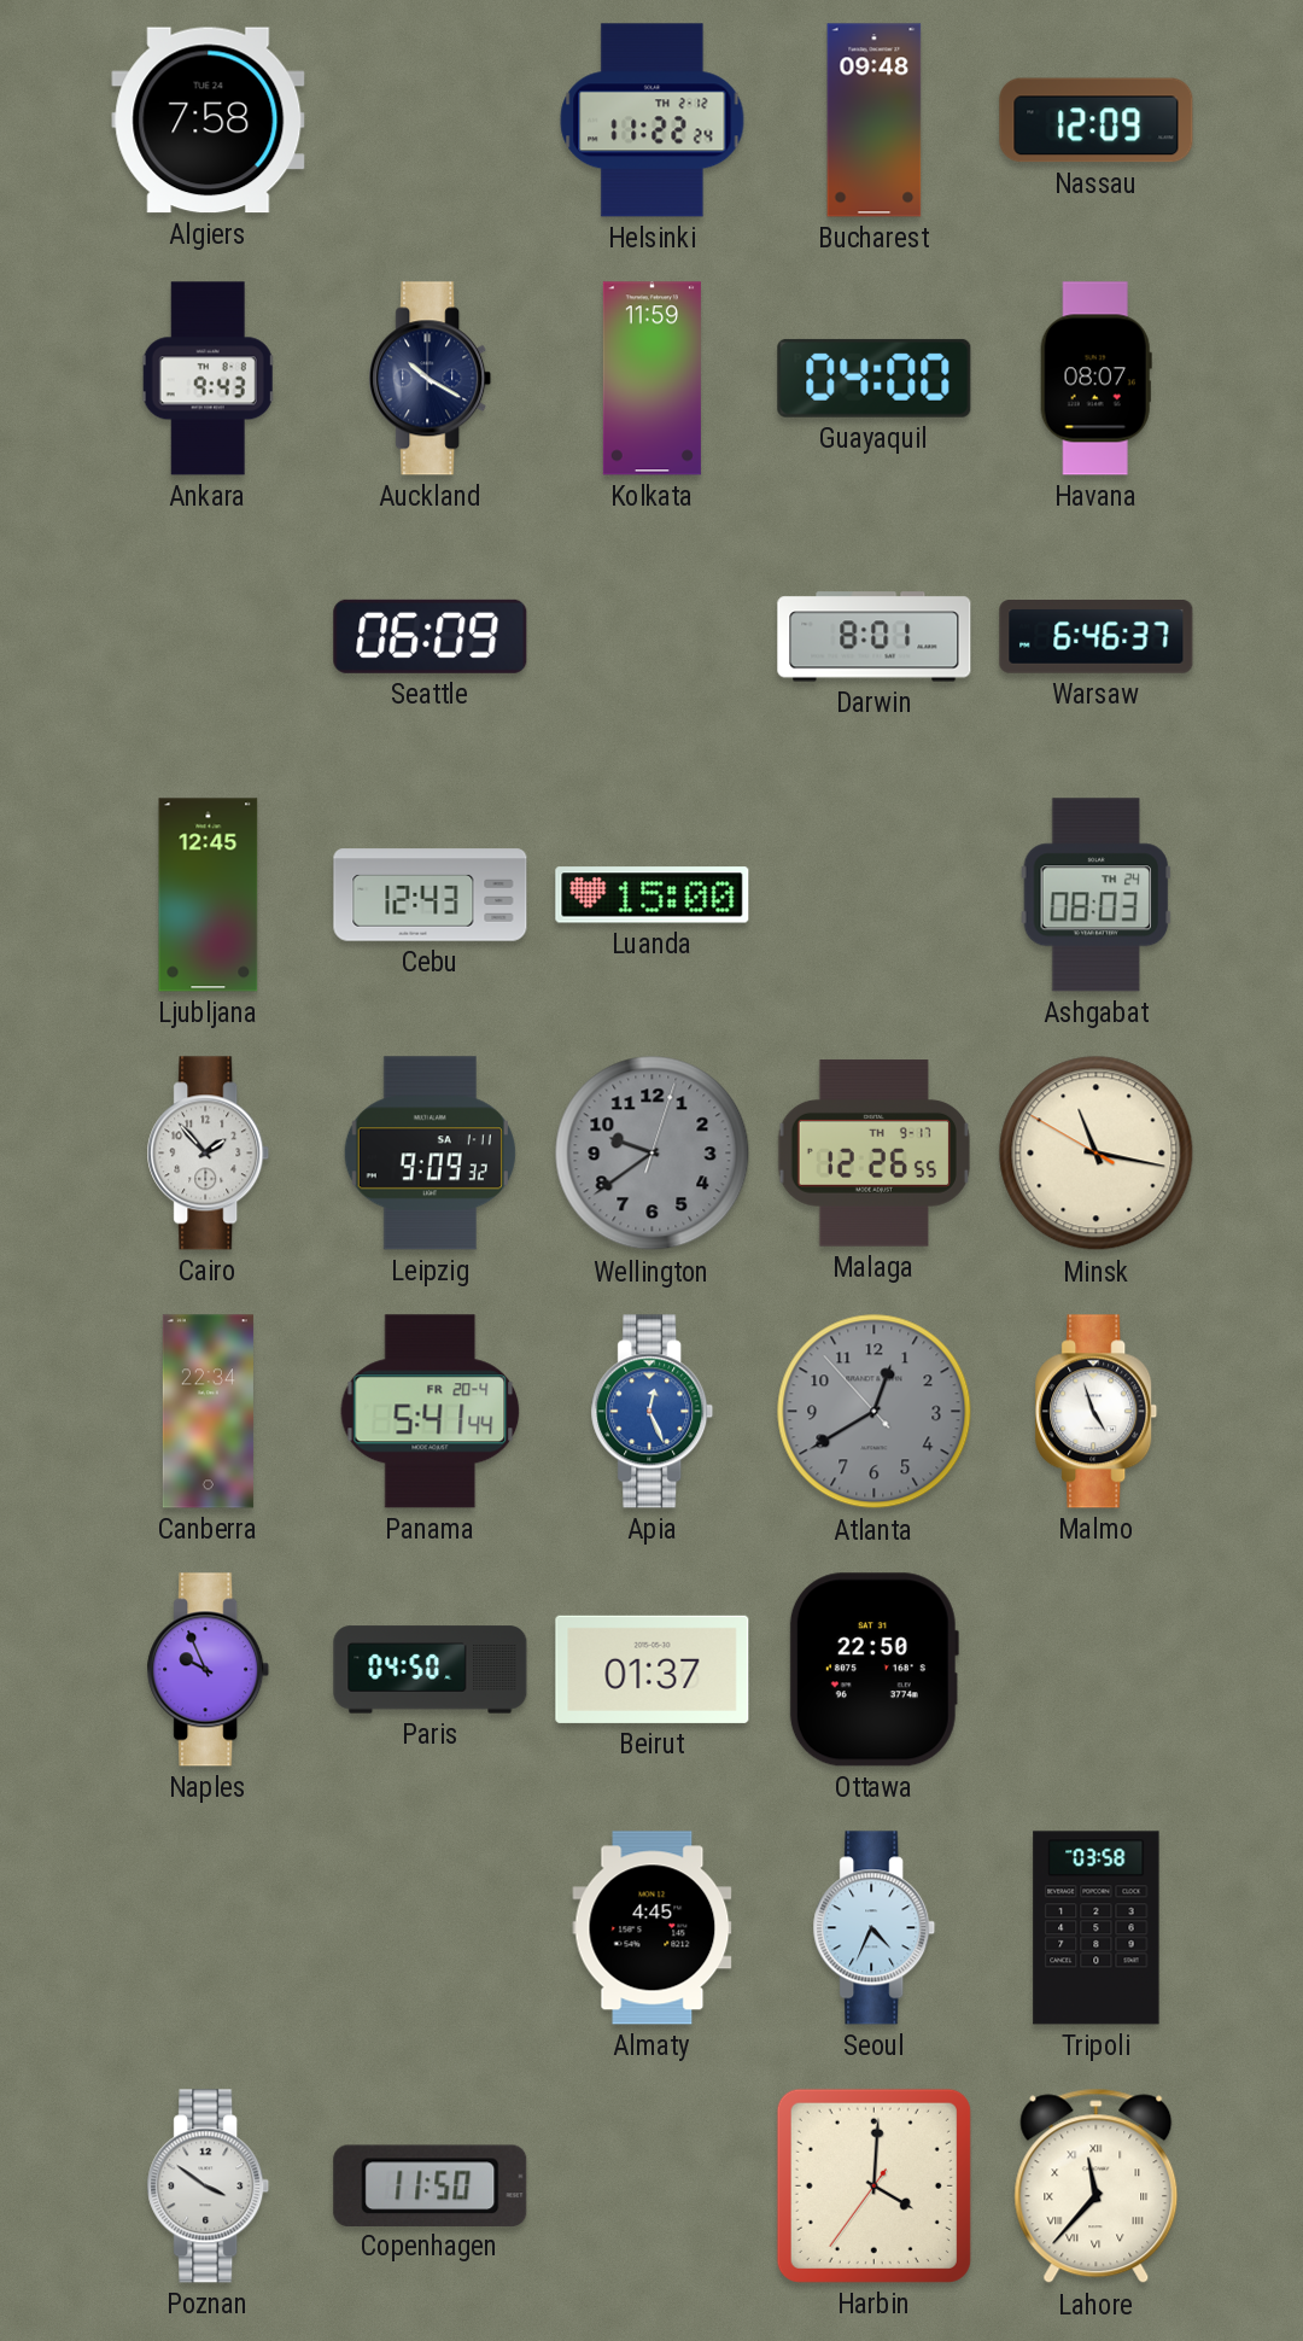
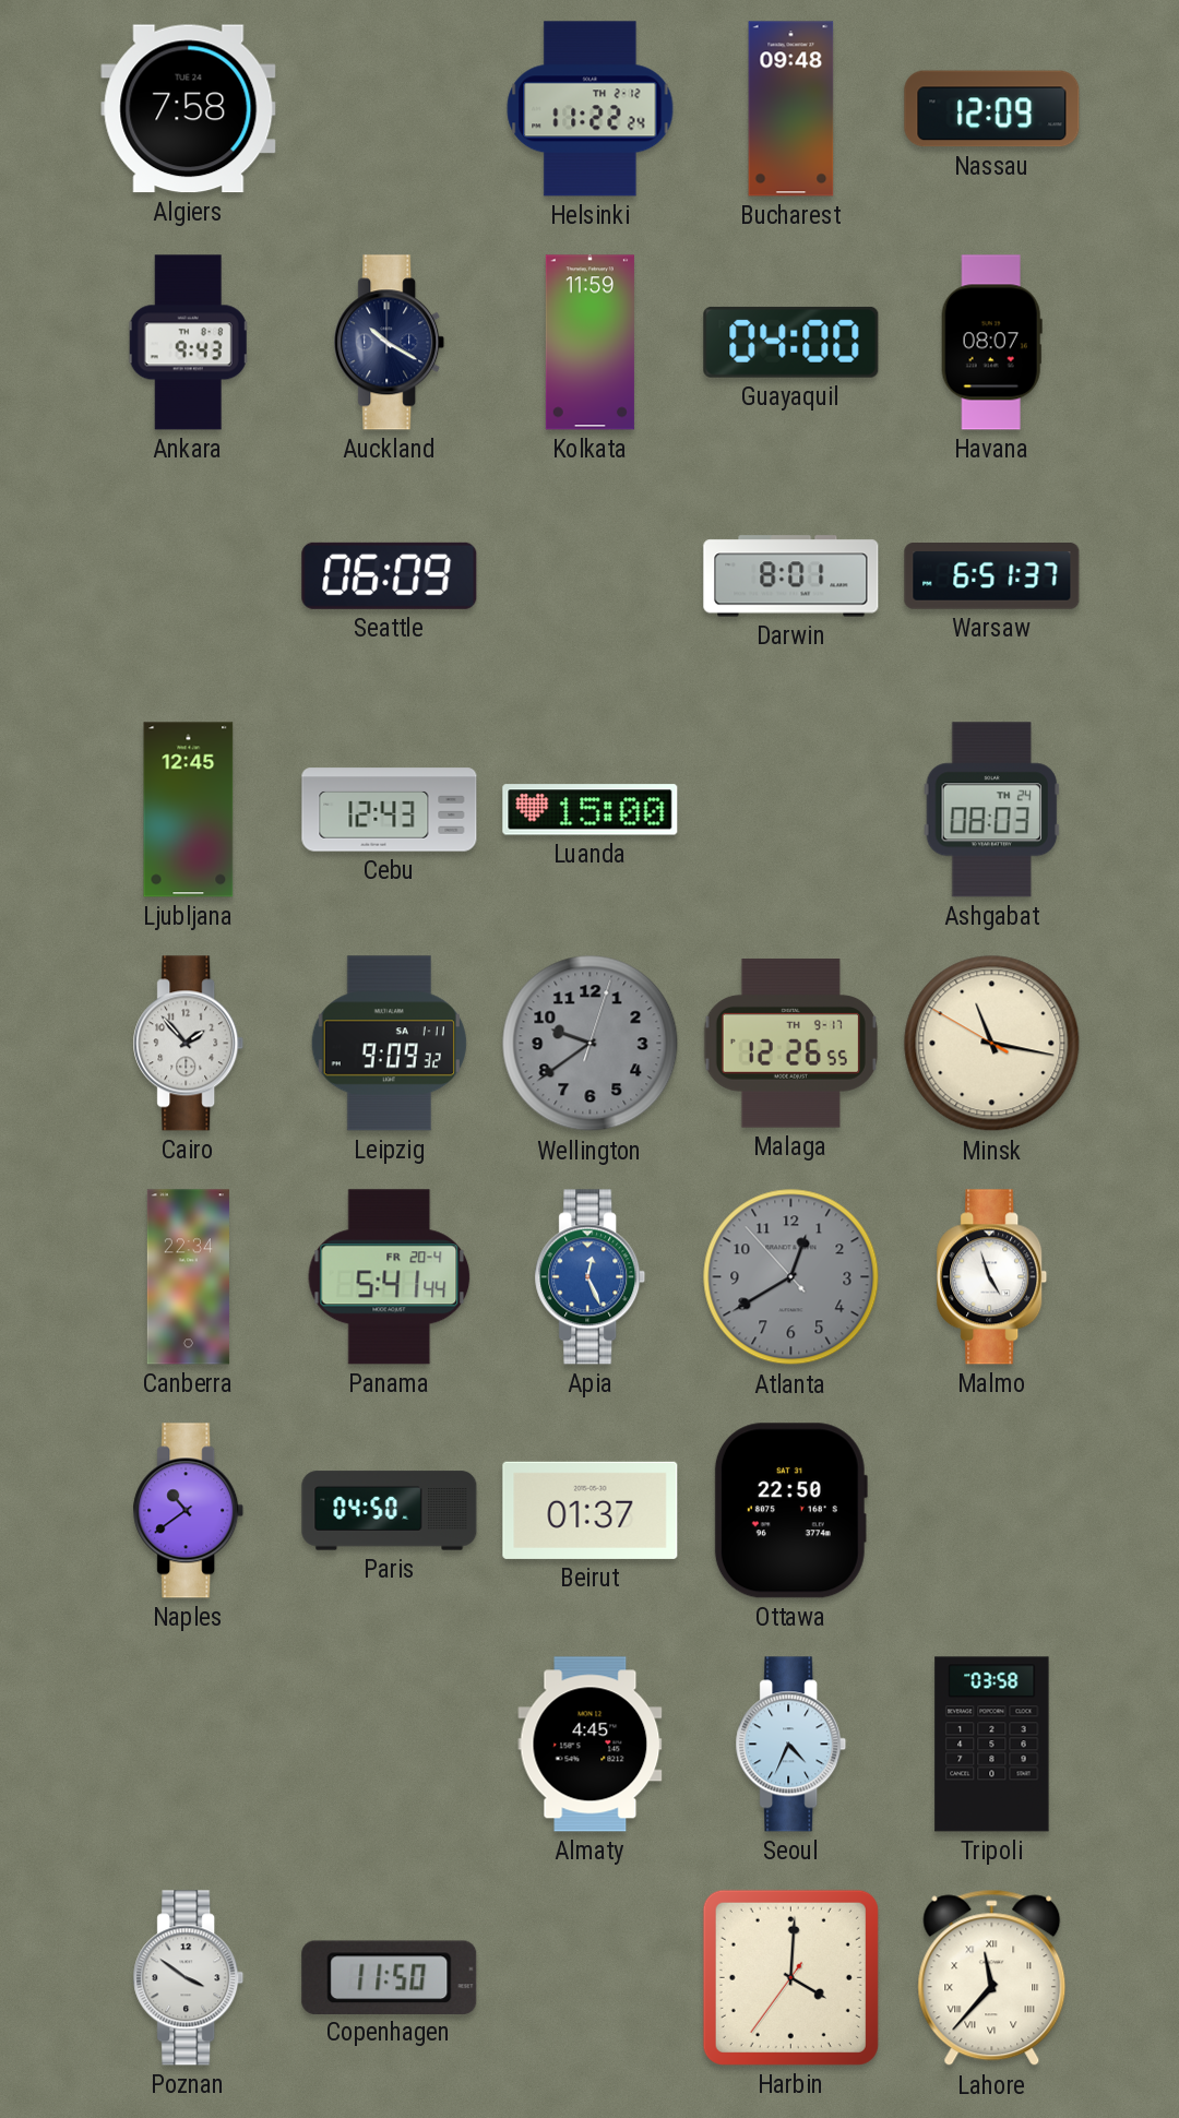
Warsaw: 6:46 -> 6:51
Naples: 9:56 -> 10:39
